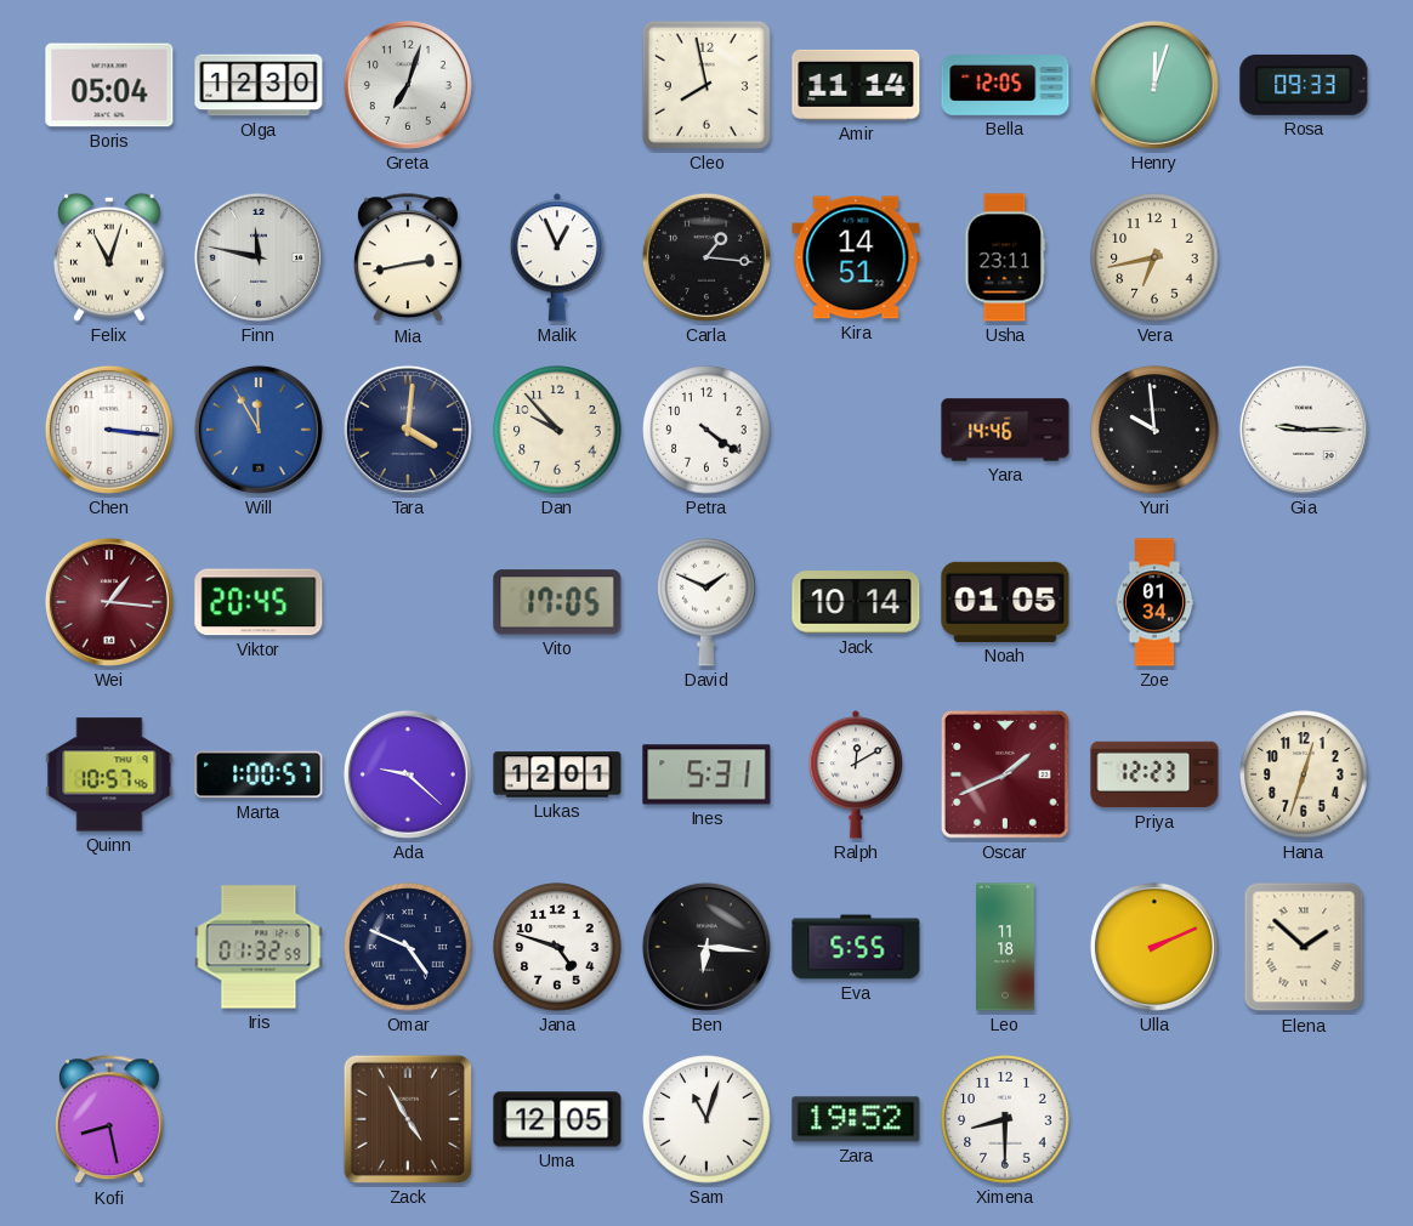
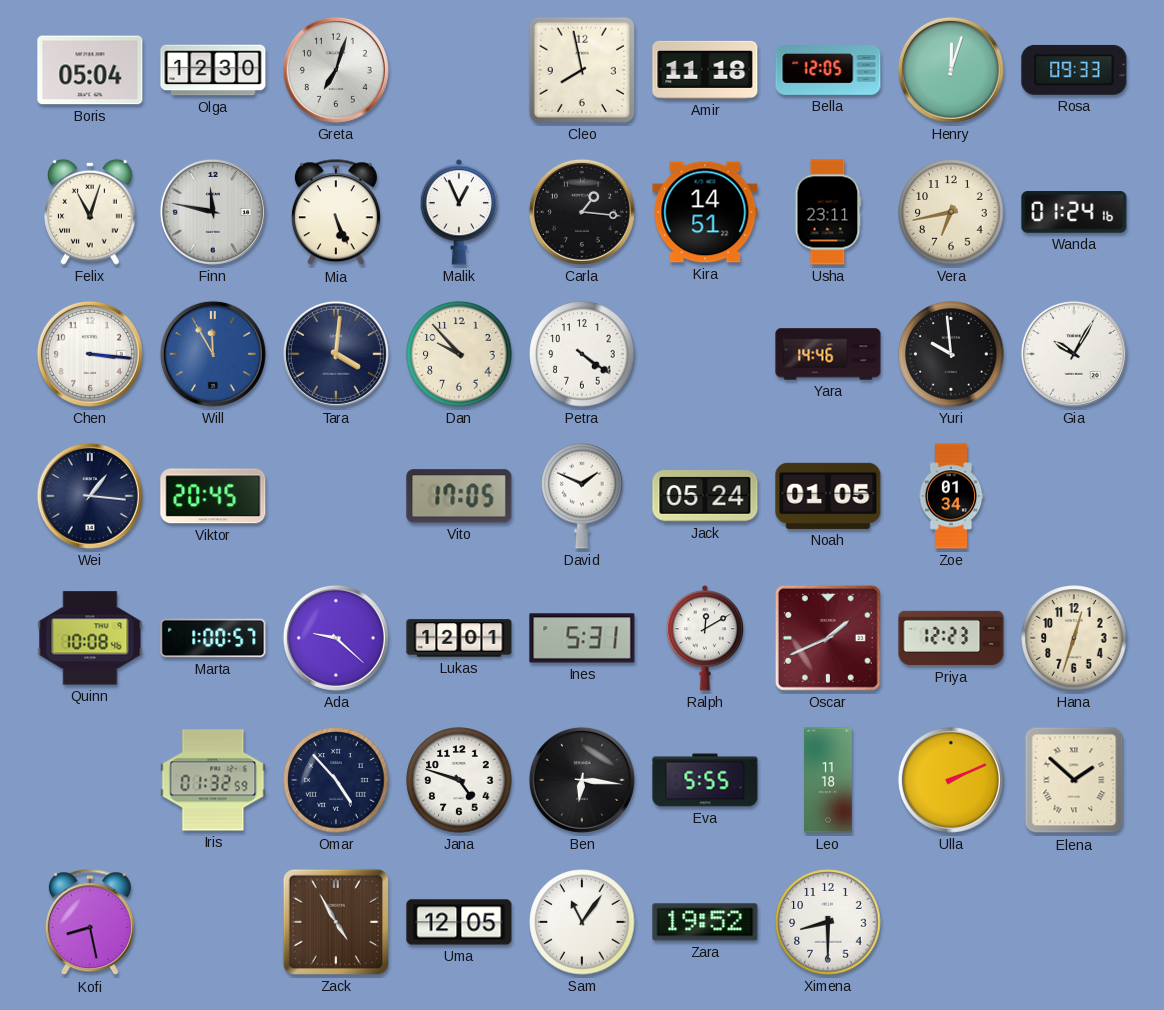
Amir: 11:14 -> 11:18
Mia: 2:43 -> 5:26
Wanda: none -> 01:24
Gia: 9:15 -> 10:05
Wei dial: burgundy -> navy
Jack: 10:14 -> 05:24
Quinn: 10:57 -> 10:08
Omar: 4:49 -> 4:53
Sam: 11:03 -> 11:06
